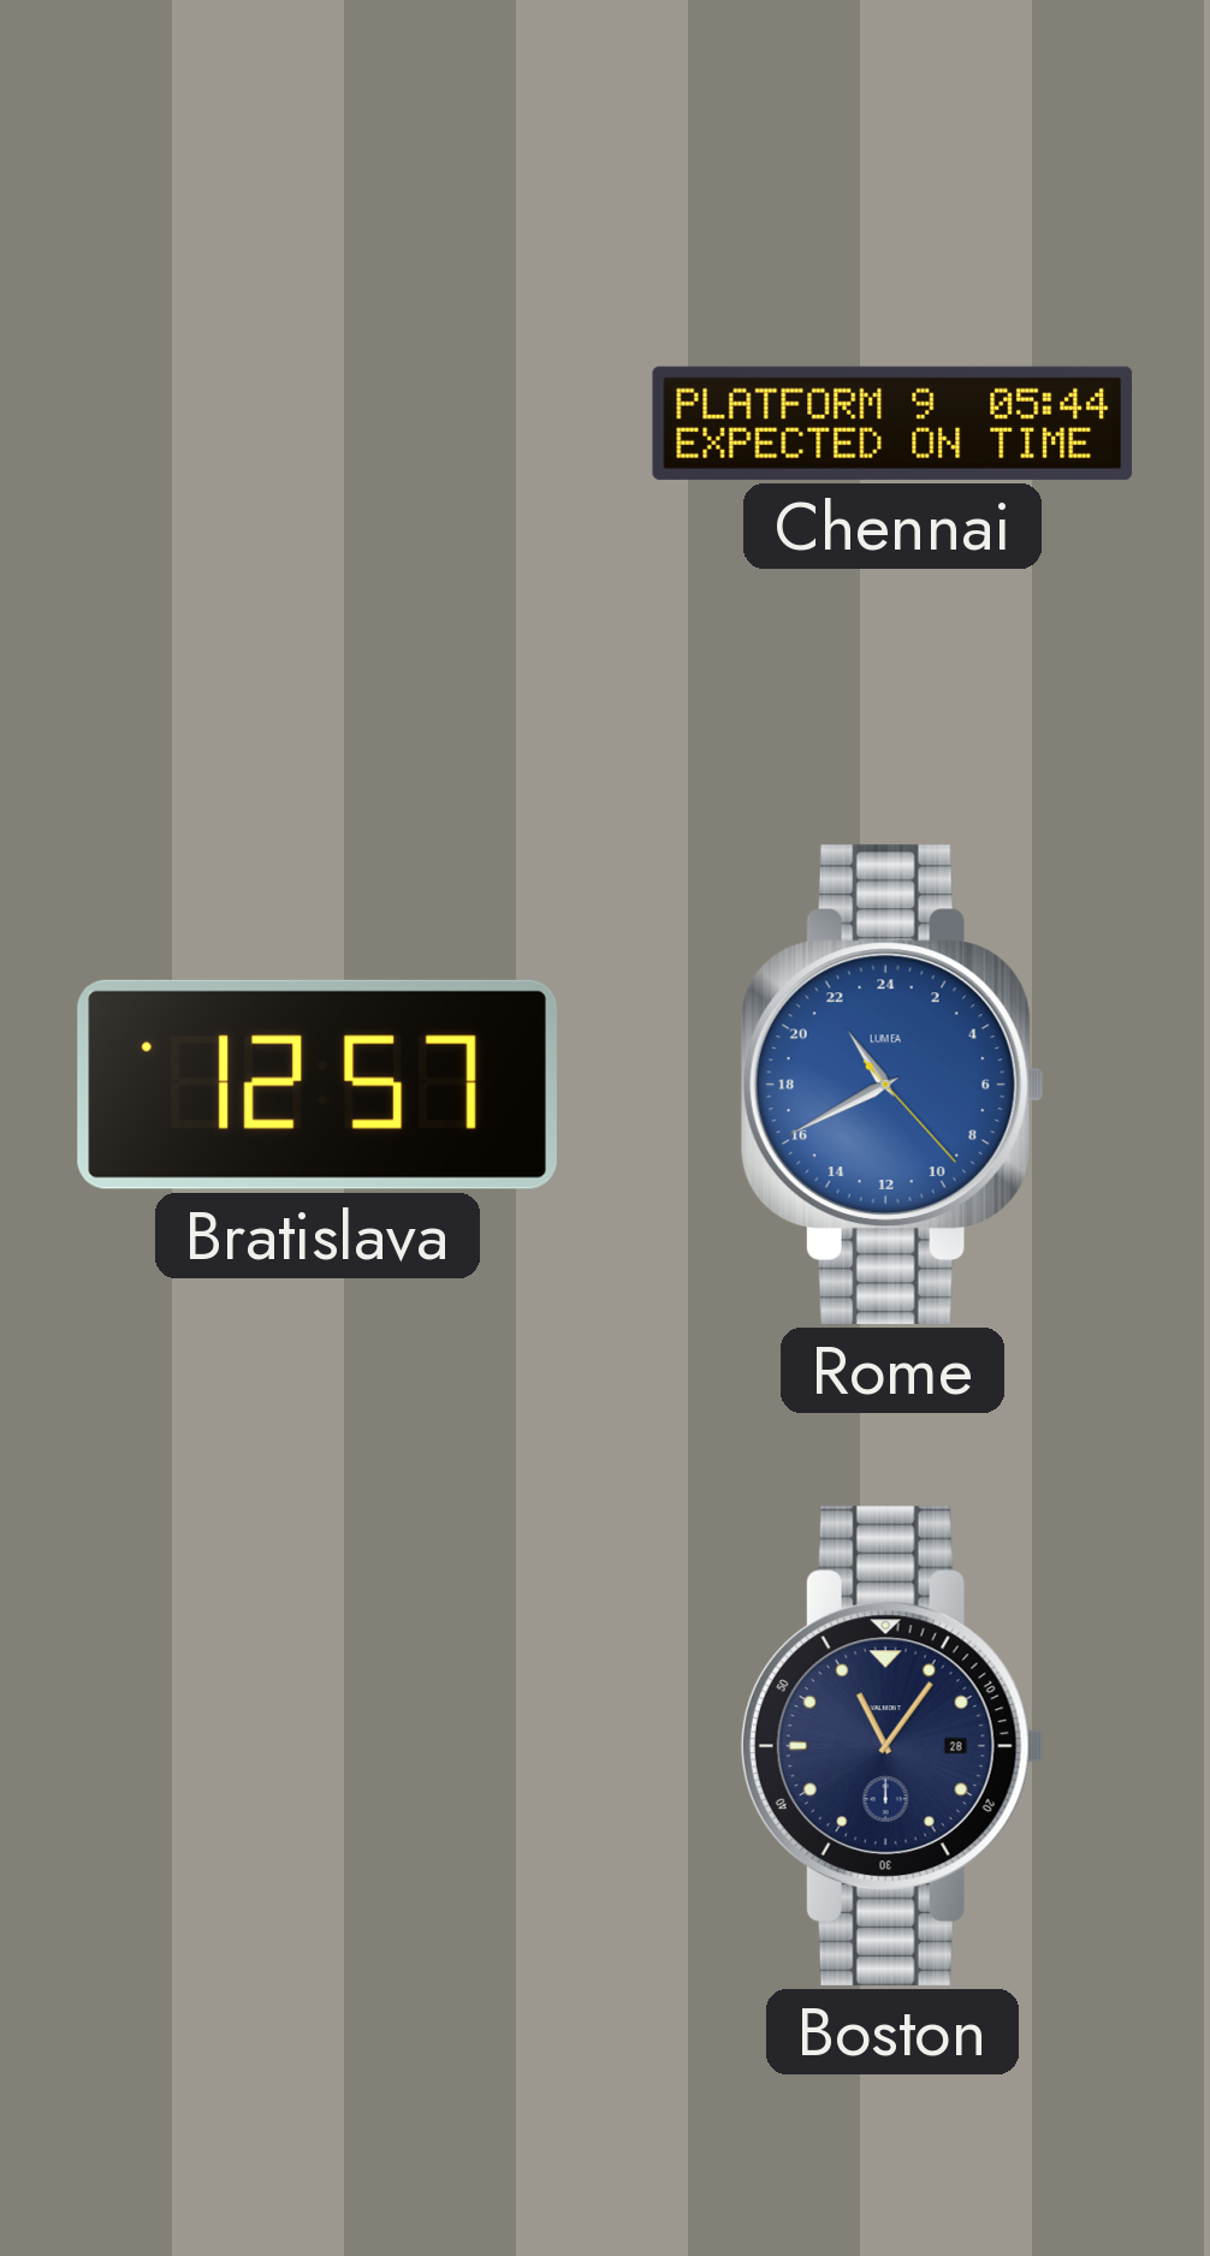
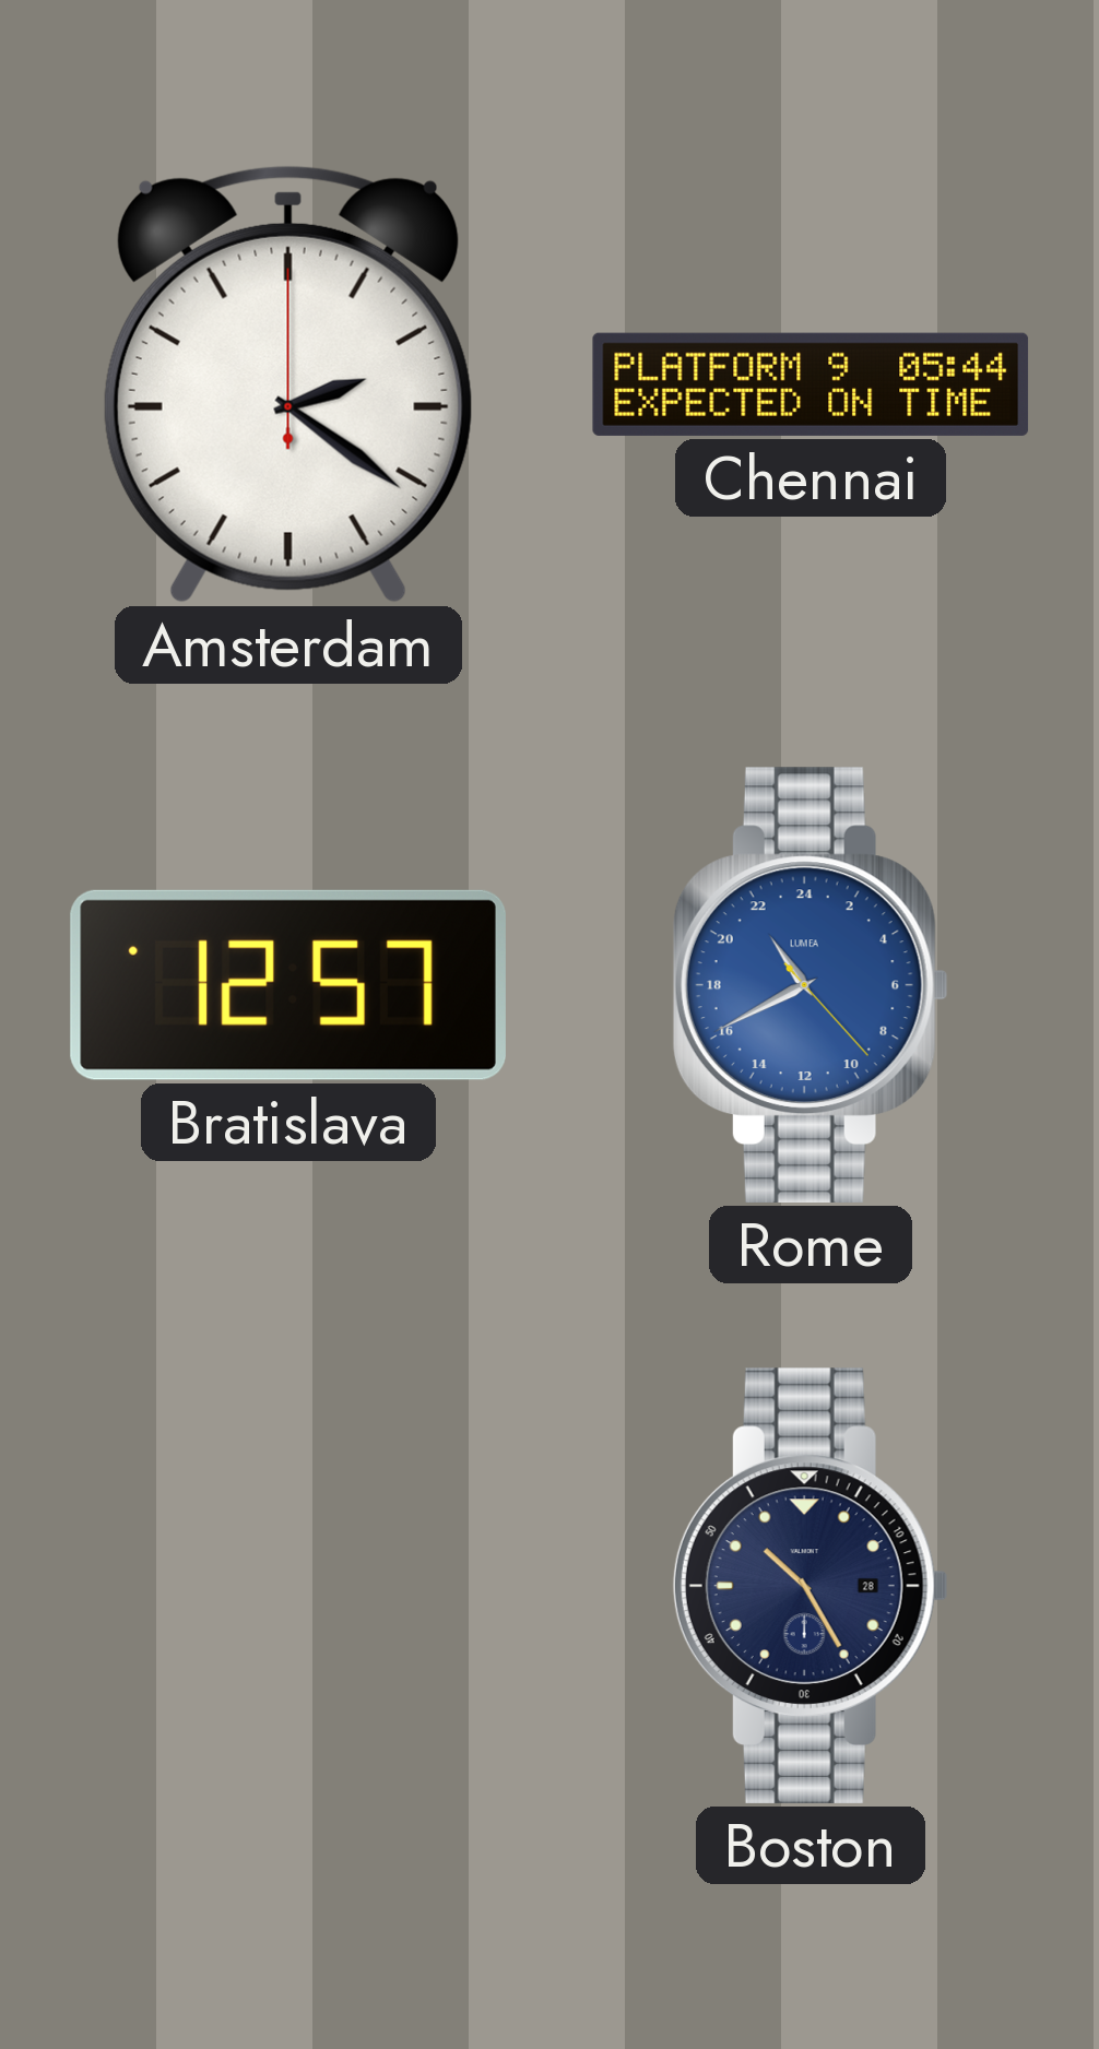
Amsterdam: none -> 2:21
Boston: 11:06 -> 10:25
